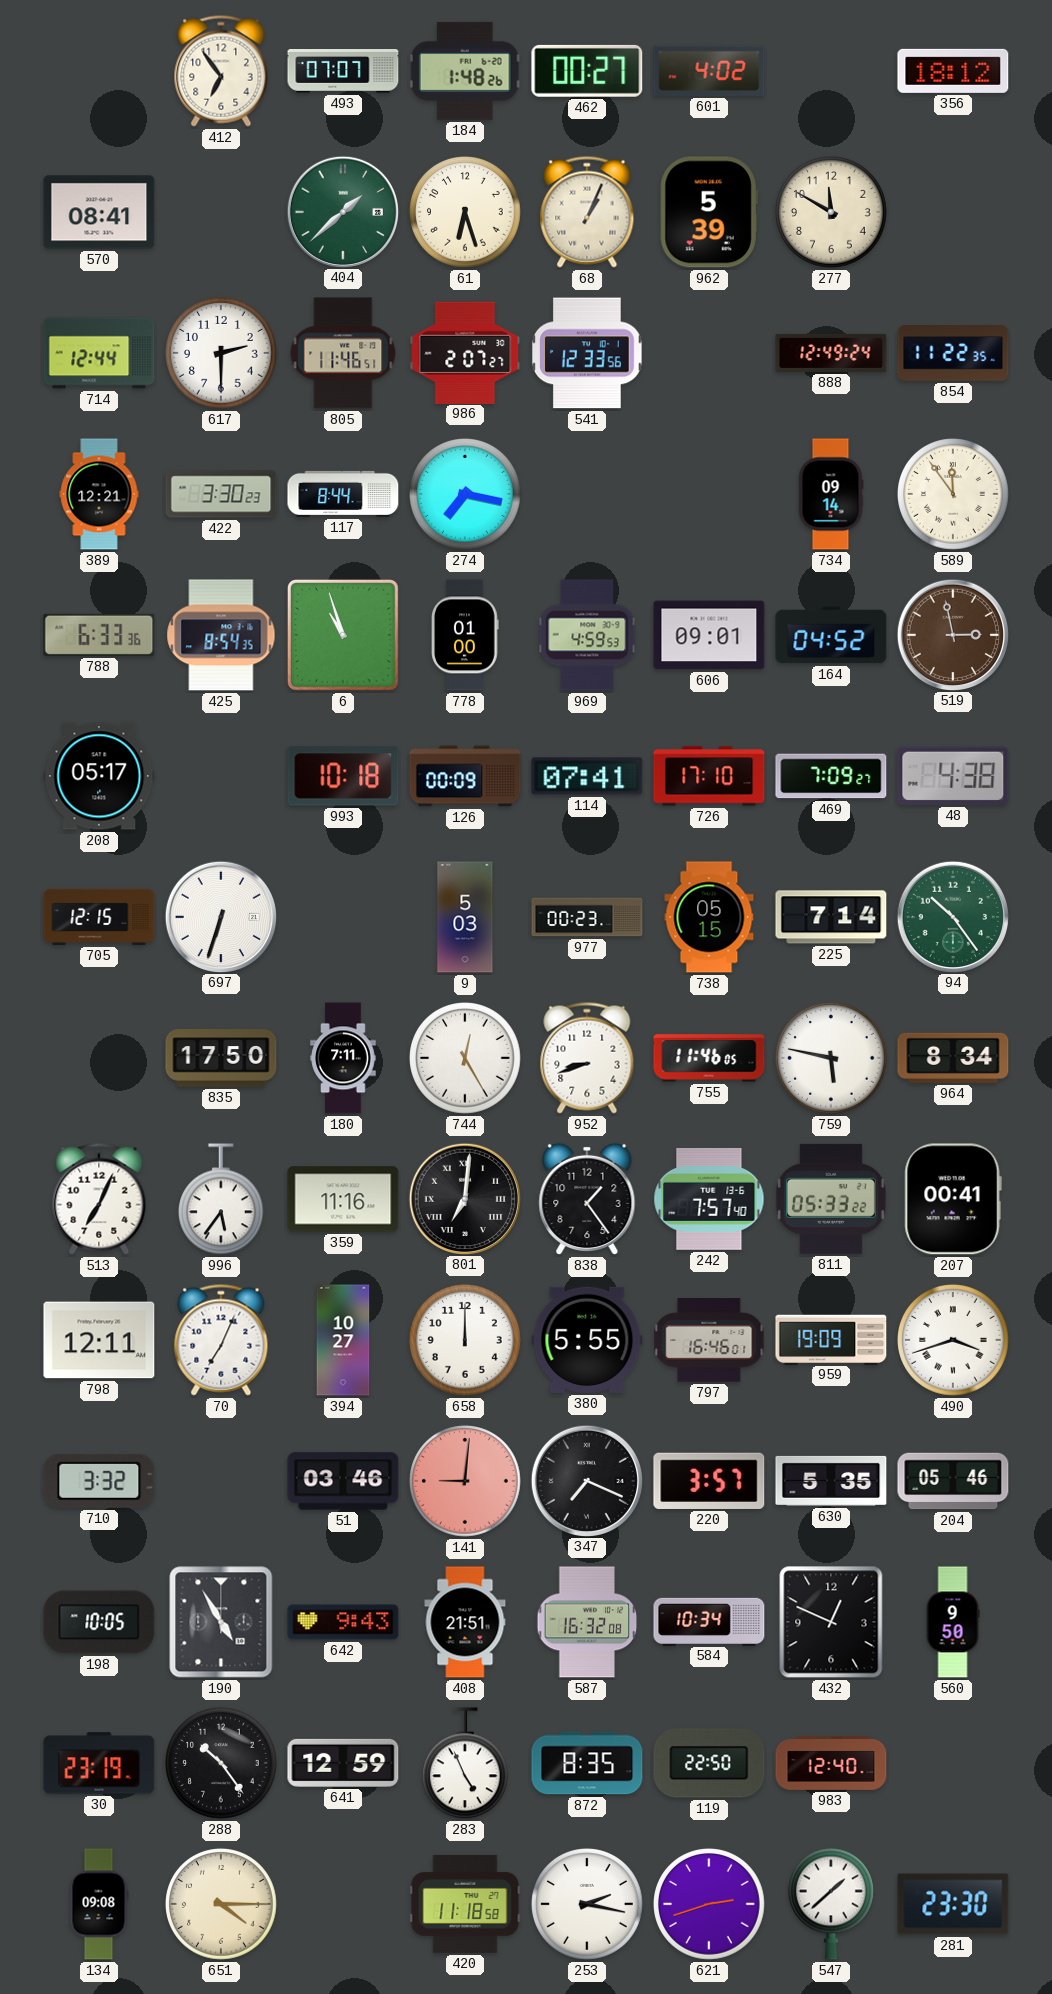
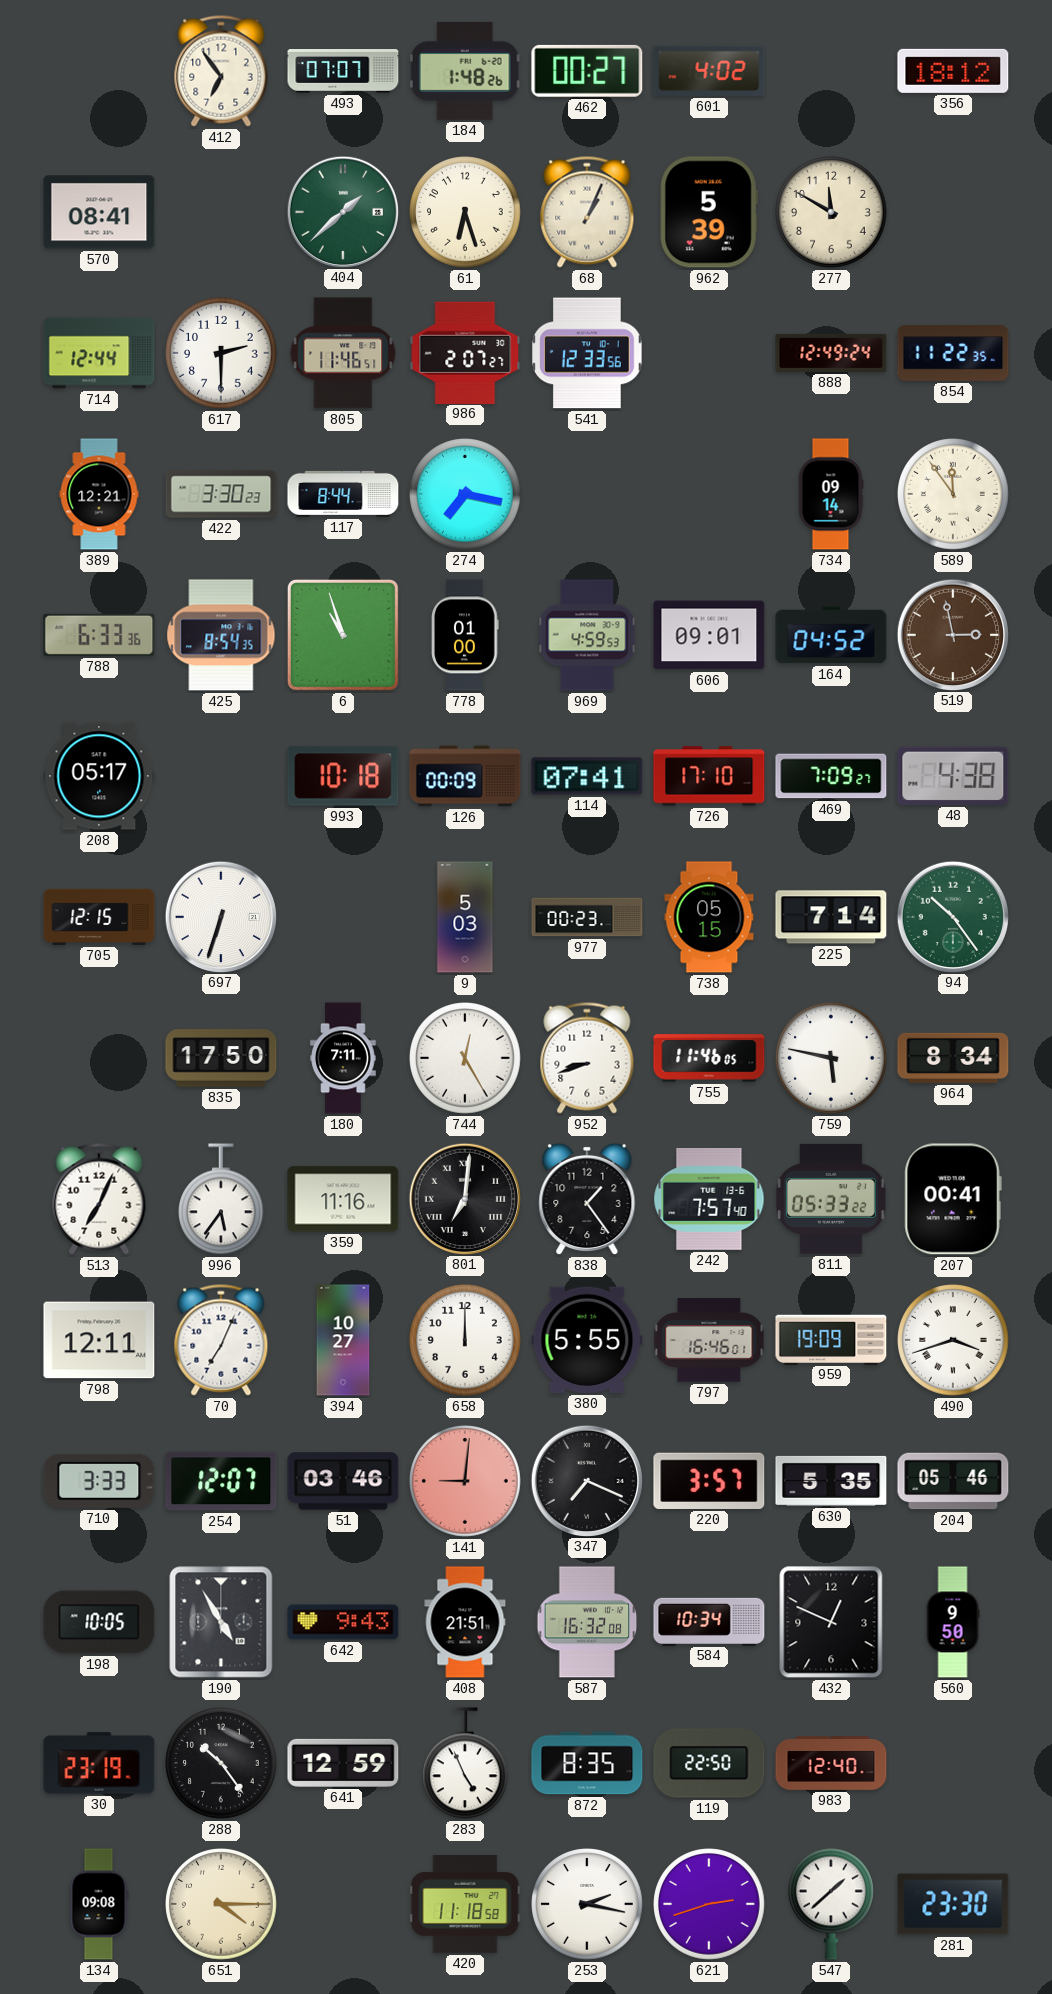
710: 3:32 -> 3:33
254: none -> 12:07
